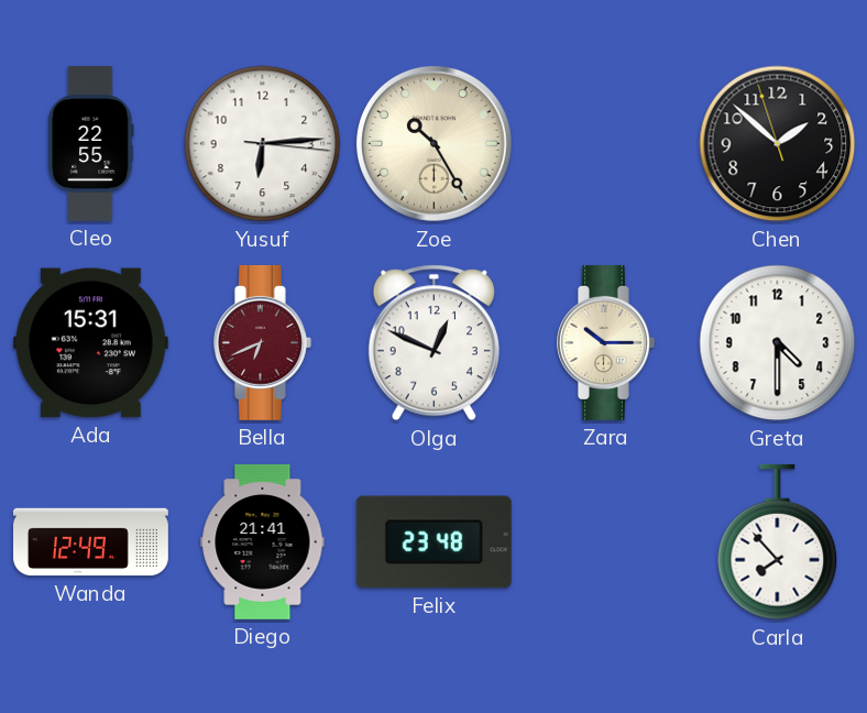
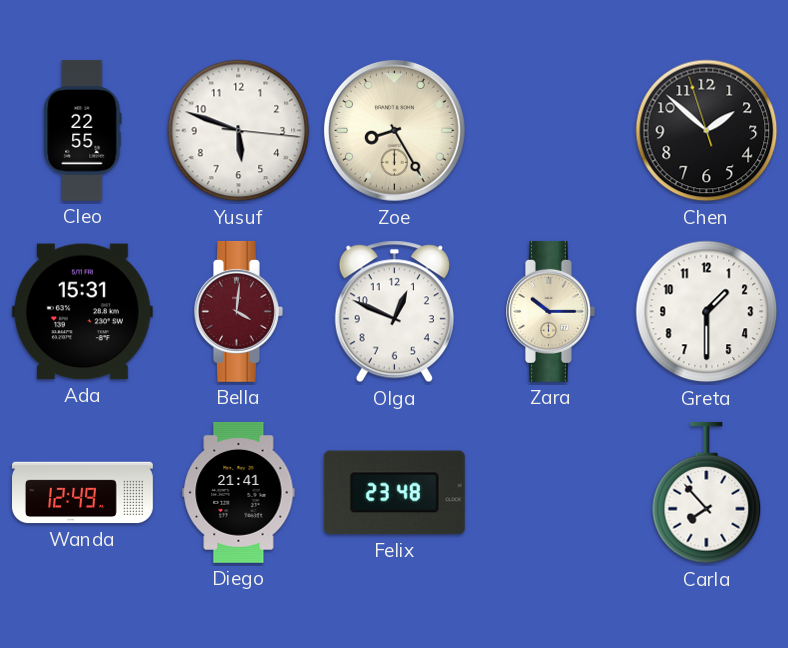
Yusuf: 6:14 -> 5:48
Zoe: 10:25 -> 8:25
Bella: 6:41 -> 4:01
Greta: 4:30 -> 1:30
